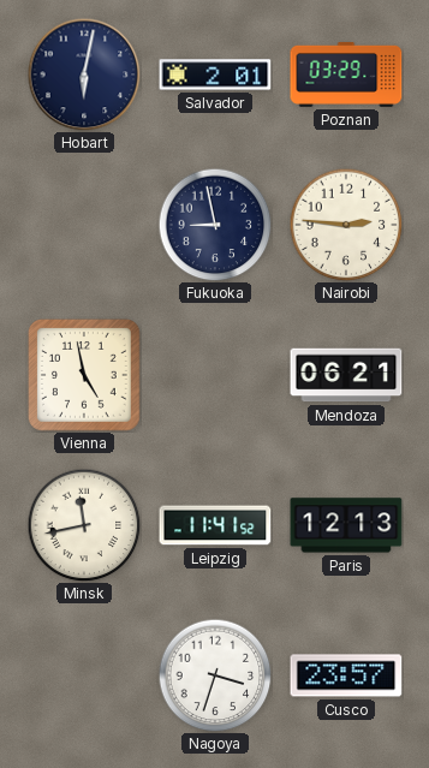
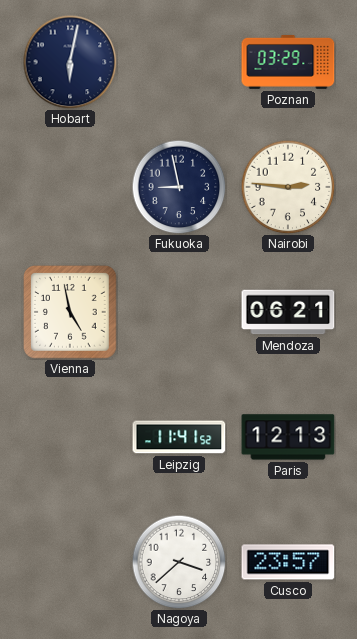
Salvador: 2:01 -> none
Minsk: 11:43 -> none
Nagoya: 3:33 -> 3:38
